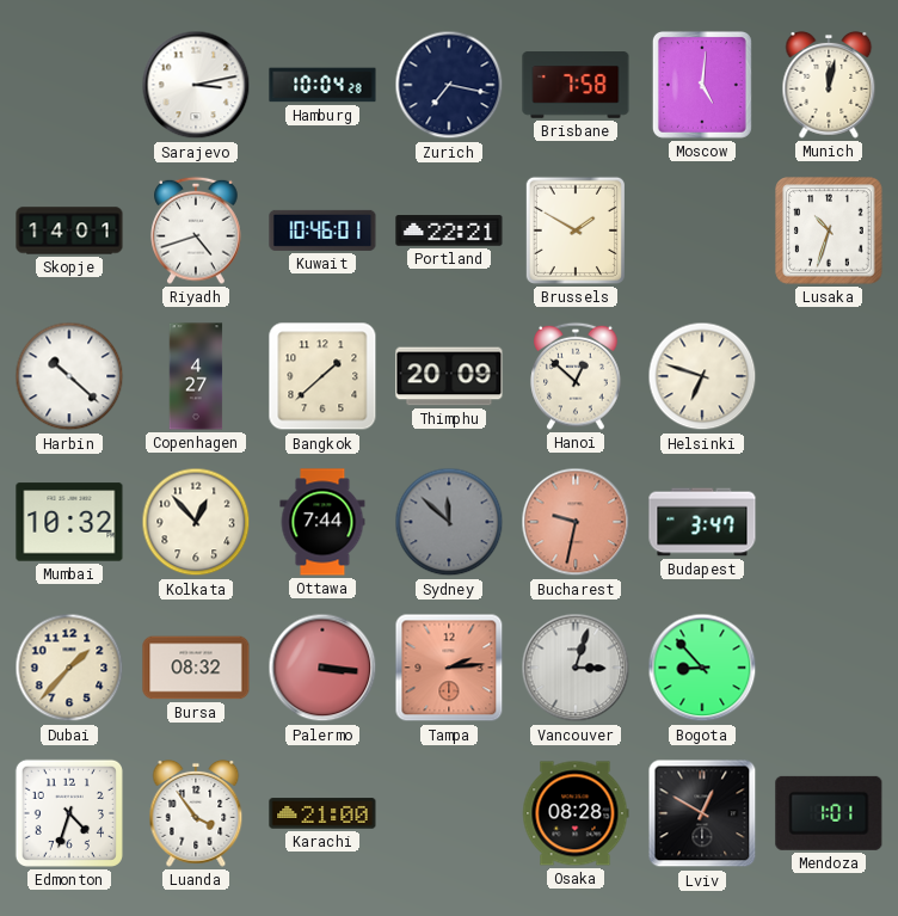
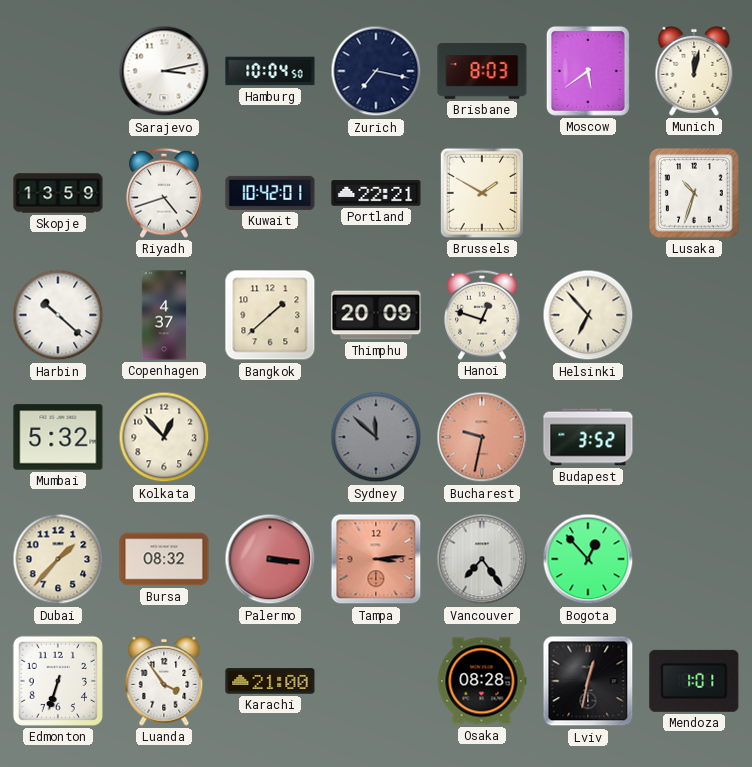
Hamburg: 10:04:28 -> 10:04:50
Brisbane: 7:58 -> 8:03
Moscow: 5:01 -> 5:39
Skopje: 14:01 -> 13:59
Kuwait: 10:46 -> 10:42
Copenhagen: 4:27 -> 4:37
Hanoi: 12:52 -> 12:48
Helsinki: 6:48 -> 6:53
Mumbai: 10:32 -> 5:32
Ottawa: 7:44 -> none
Budapest: 3:47 -> 3:52
Tampa: 2:14 -> 3:14
Vancouver: 3:03 -> 7:24
Bogota: 8:53 -> 12:53
Edmonton: 4:33 -> 6:33
Lviv: 12:50 -> 12:32
